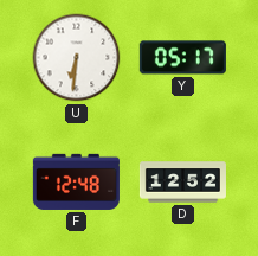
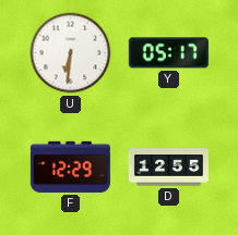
F: 12:48 -> 12:29
D: 12:52 -> 12:55
